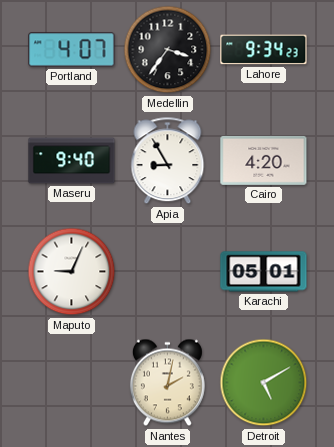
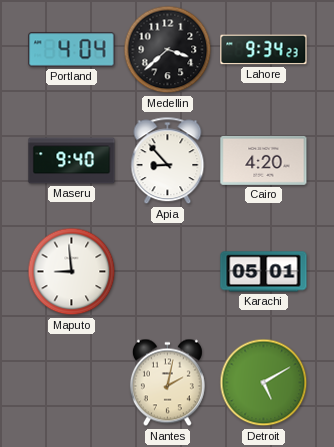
Portland: 4:07 -> 4:04
Medellin: 3:36 -> 3:38
Apia: 8:55 -> 8:53
Maputo: 9:04 -> 8:59
